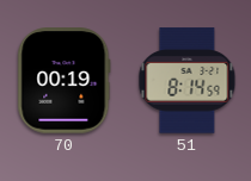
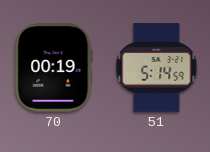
51: 8:14 -> 5:14
